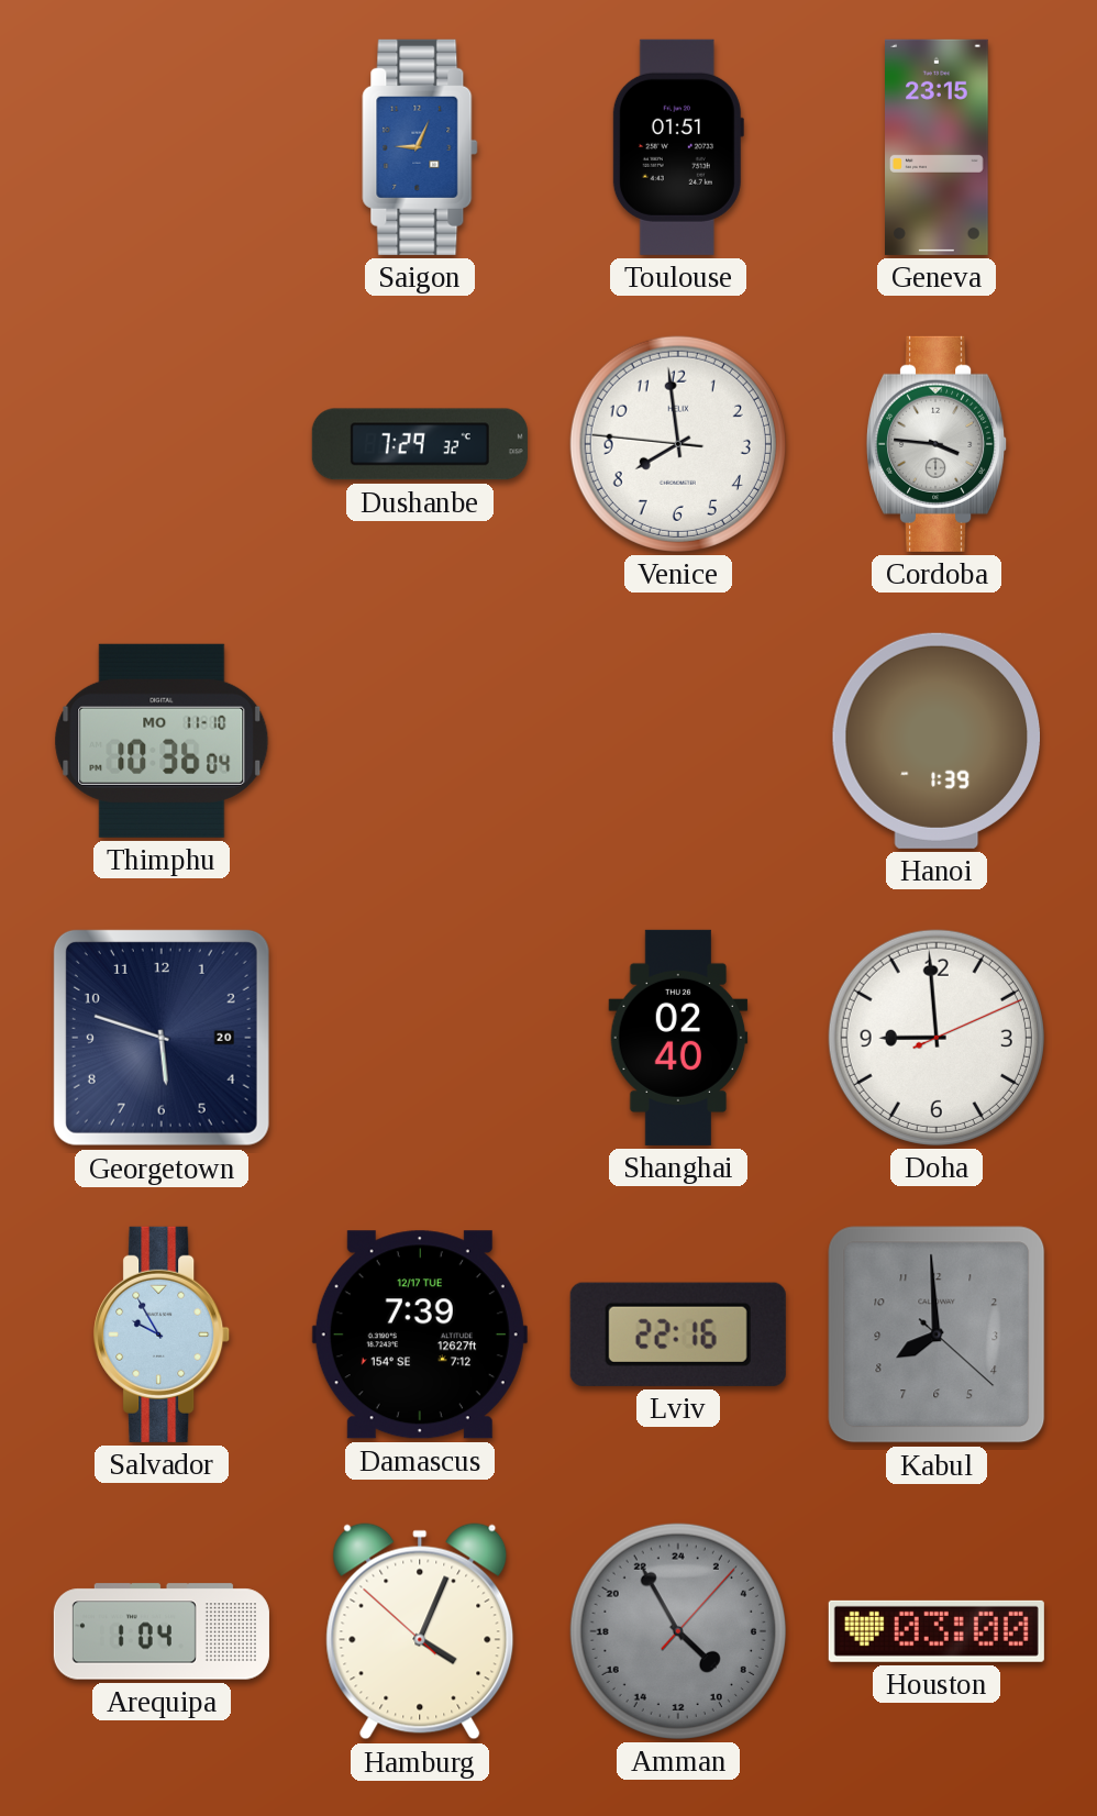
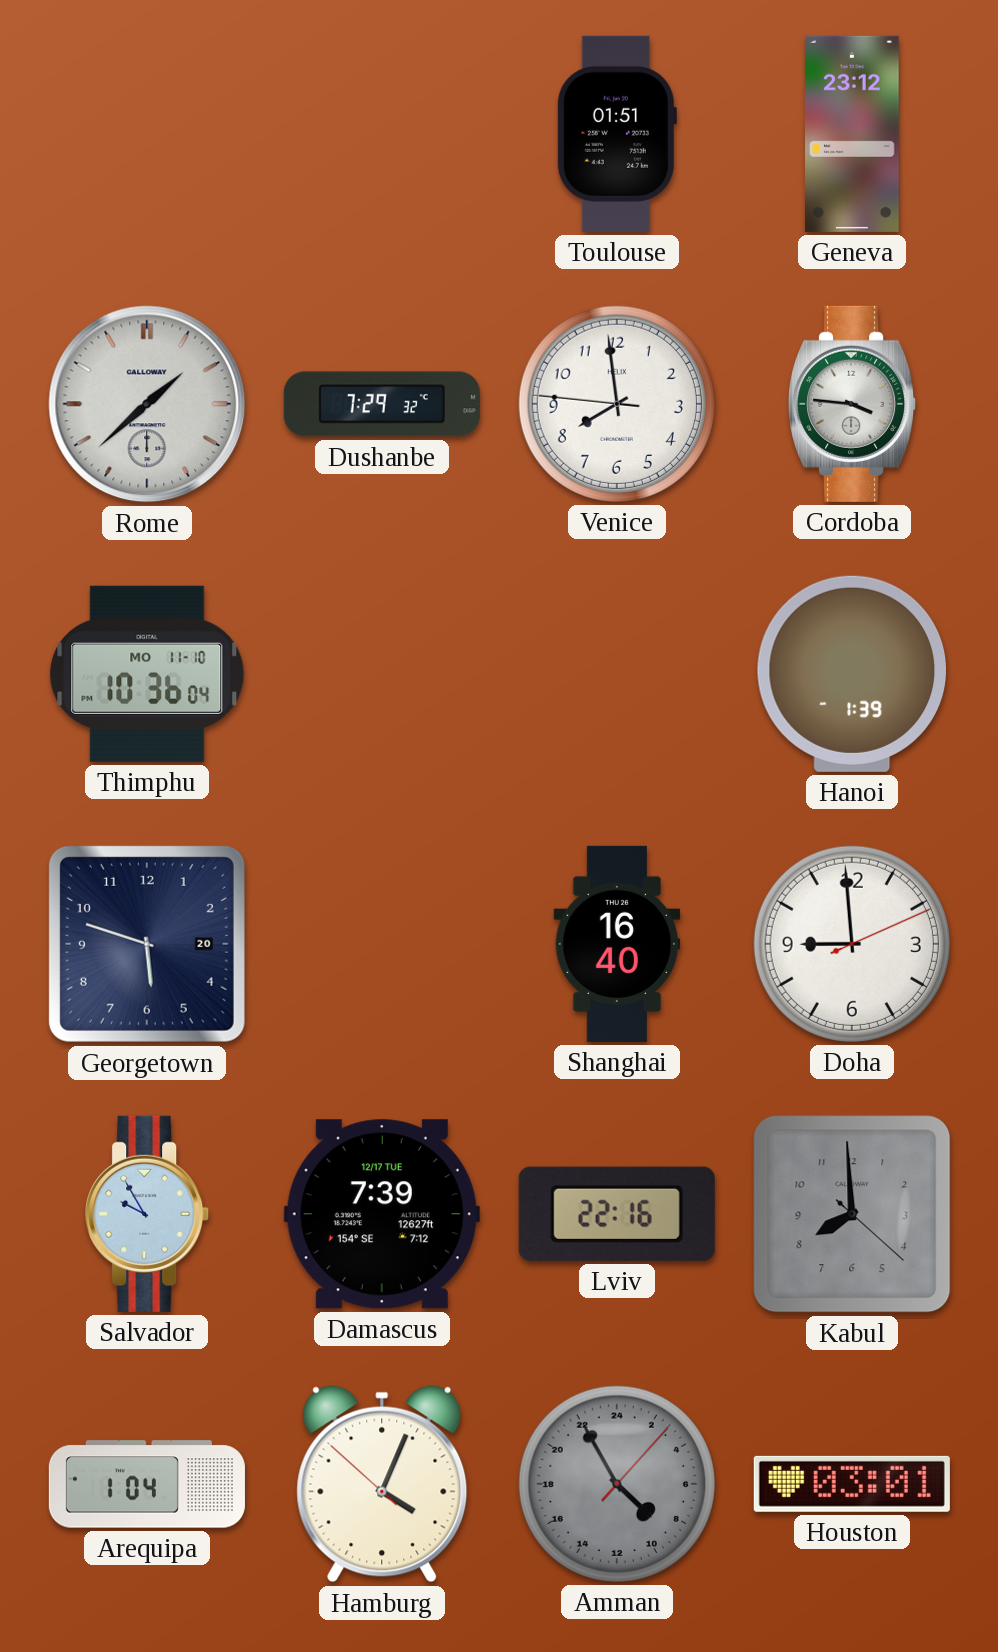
Saigon: 9:04 -> none
Geneva: 23:15 -> 23:12
Rome: none -> 1:38
Shanghai: 02:40 -> 16:40
Houston: 03:00 -> 03:01
